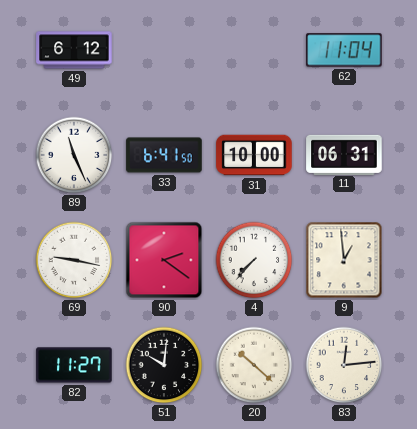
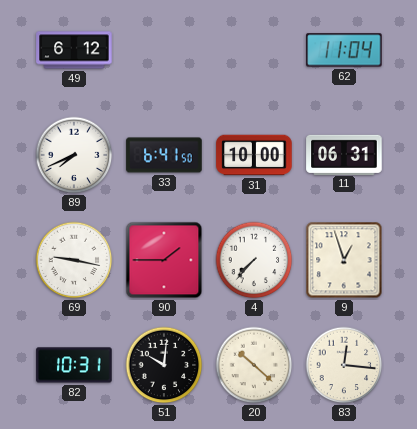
89: 11:26 -> 7:41
90: 2:21 -> 1:45
9: 12:59 -> 12:57
82: 11:27 -> 10:31
83: 12:14 -> 12:16
